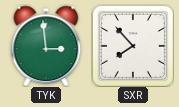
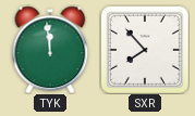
TYK: 2:59 -> 11:59
